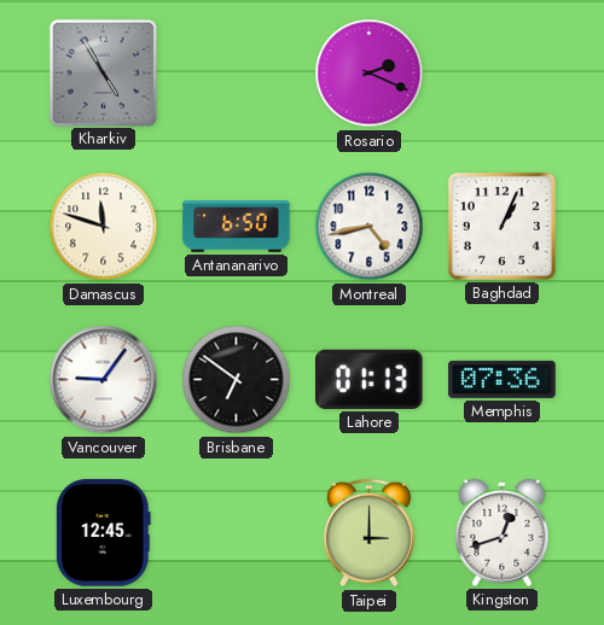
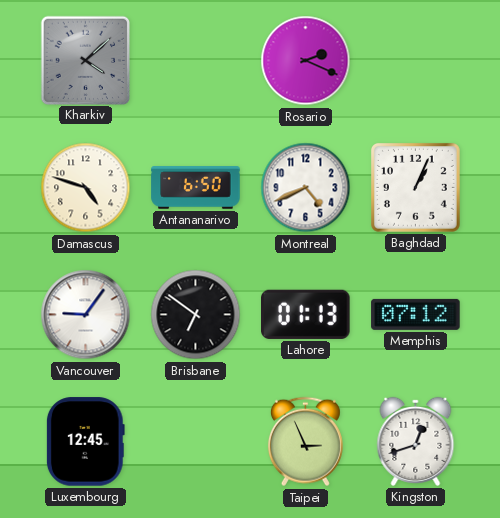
Kharkiv: 4:55 -> 4:08
Damascus: 11:48 -> 4:48
Montreal: 4:43 -> 4:41
Memphis: 07:36 -> 07:12
Taipei: 3:00 -> 2:56
